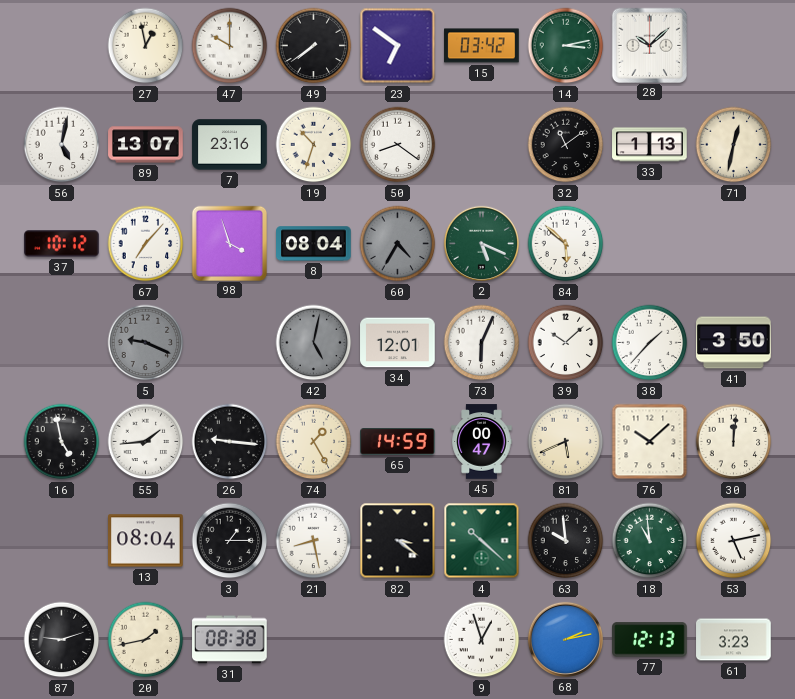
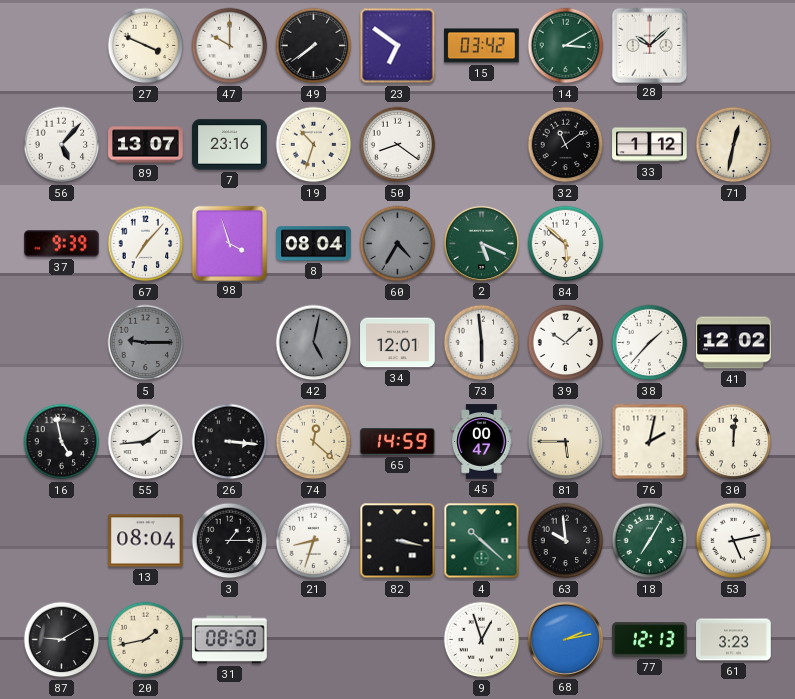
27: 12:58 -> 3:49
14: 3:13 -> 3:10
56: 5:02 -> 5:07
33: 1:13 -> 1:12
37: 10:12 -> 9:39
5: 9:19 -> 9:15
73: 6:04 -> 5:59
41: 3:50 -> 12:02
26: 9:16 -> 3:16
74: 1:25 -> 12:22
81: 5:41 -> 5:45
76: 10:08 -> 2:02
21: 8:28 -> 8:33
82: 3:21 -> 3:17
18: 10:59 -> 7:05
87: 9:12 -> 9:10
31: 08:38 -> 08:50
